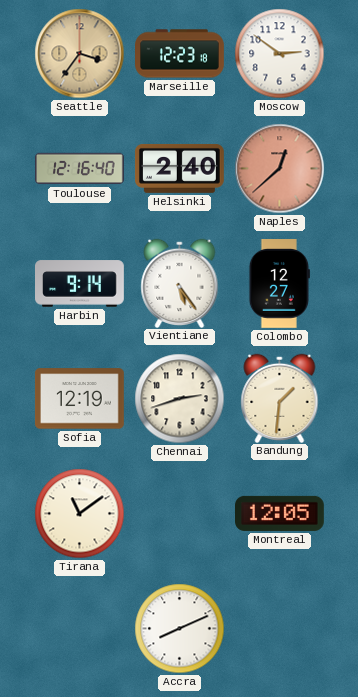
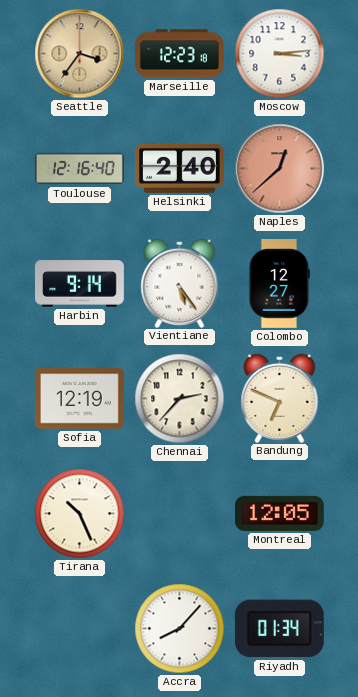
Moscow: 2:51 -> 3:14
Chennai: 2:42 -> 2:37
Bandung: 1:31 -> 6:49
Tirana: 11:09 -> 10:26
Accra: 8:11 -> 8:07
Riyadh: none -> 01:34
